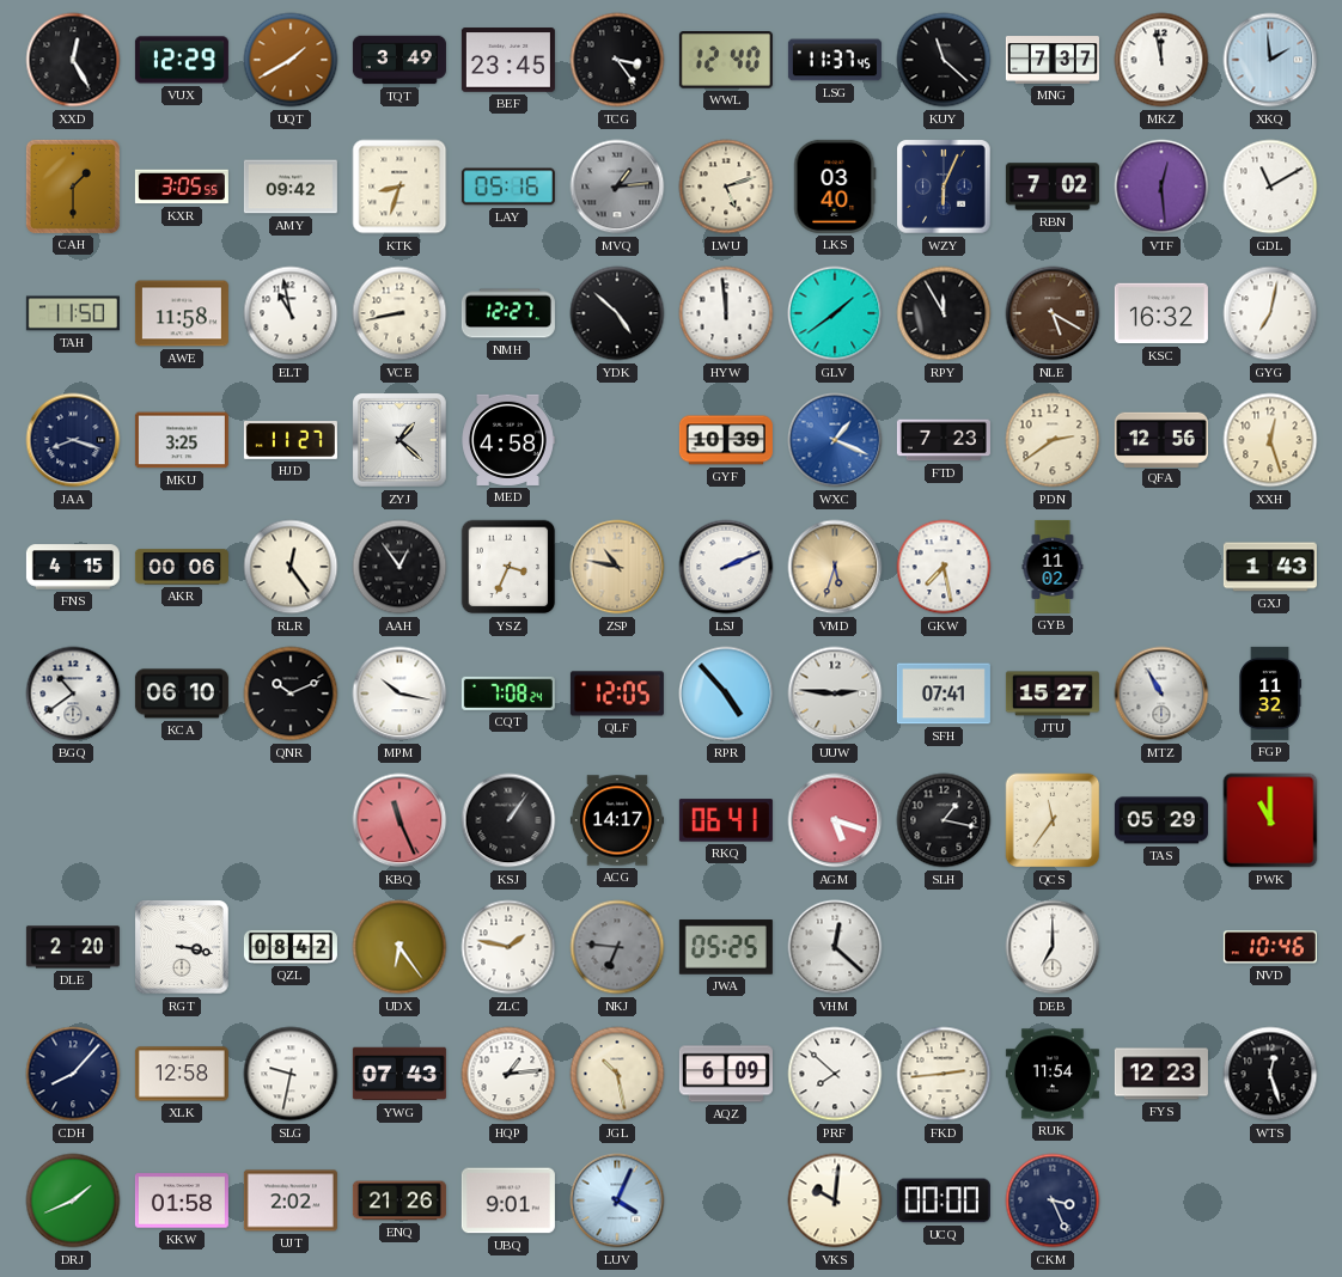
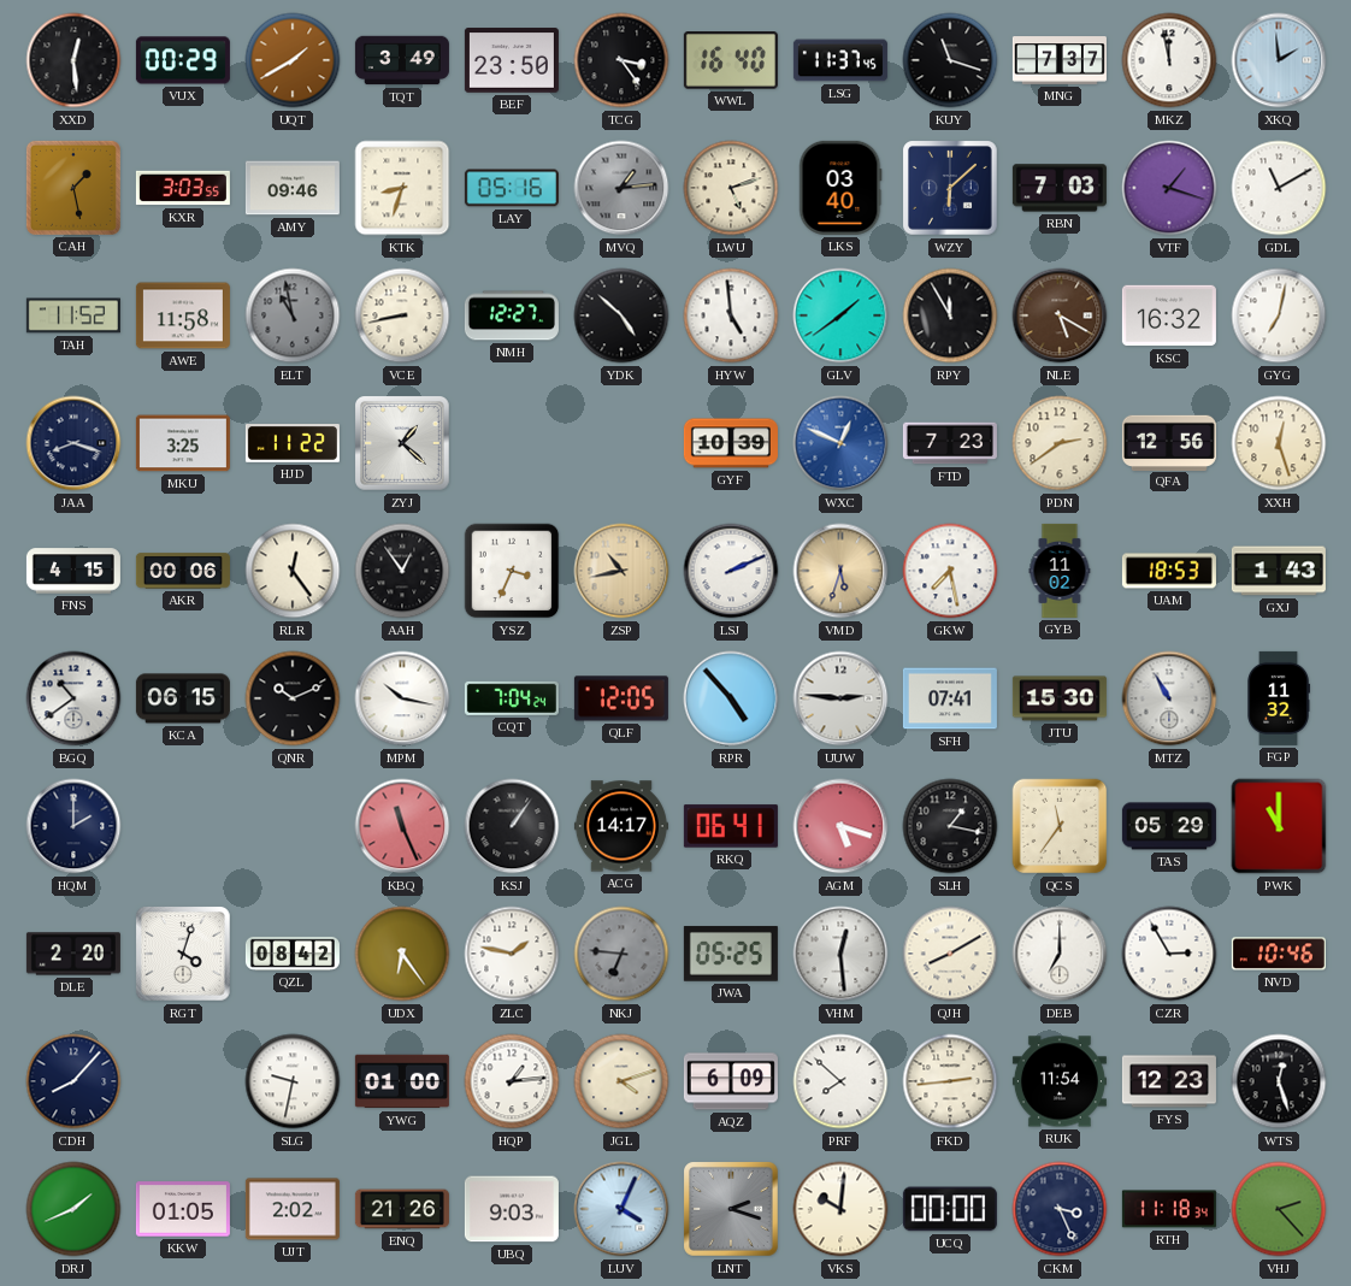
XXD: 12:25 -> 12:29
VUX: 12:29 -> 00:29
BEF: 23:45 -> 23:50
WWL: 12:40 -> 16:40
KUY: 11:22 -> 11:18
CAH: 1:30 -> 1:28
KXR: 3:05 -> 3:03
AMY: 09:42 -> 09:46
WZY: 6:04 -> 6:08
RBN: 7:02 -> 7:03
VTF: 12:29 -> 1:18
TAH: 11:50 -> 11:52
ELT dial: white -> grey
HYW: 11:59 -> 4:59
HJD: 11:27 -> 11:22
MED: 4:58 -> none
WXC: 1:19 -> 12:49
ZSP: 10:47 -> 10:43
UAM: none -> 18:53
KCA: 06:10 -> 06:15
CQT: 7:08 -> 7:04
JTU: 15:27 -> 15:30
HQM: none -> 2:00
RGT: 3:17 -> 4:03
VHM: 12:22 -> 12:29
QJH: none -> 8:10
CZR: none -> 2:55
XLK: 12:58 -> none
YWG: 07:43 -> 01:00
JGL: 10:28 -> 4:12
KKW: 01:58 -> 01:05
UBQ: 9:01 -> 9:03
LNT: none -> 2:18
RTH: none -> 11:18
VHJ: none -> 2:23
